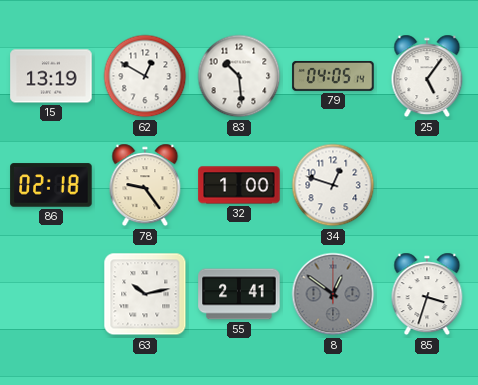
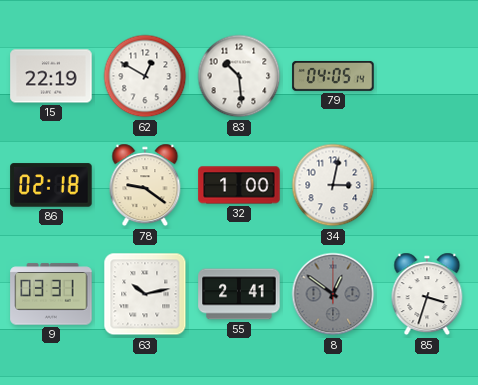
15: 13:19 -> 22:19
25: 5:06 -> none
78: 9:24 -> 9:21
34: 12:48 -> 3:02
9: none -> 03:31
